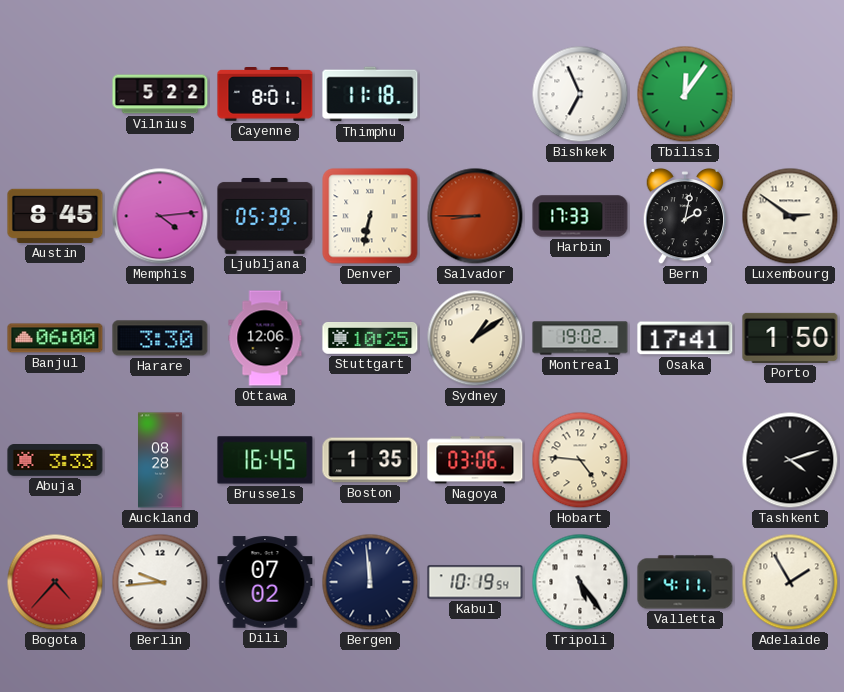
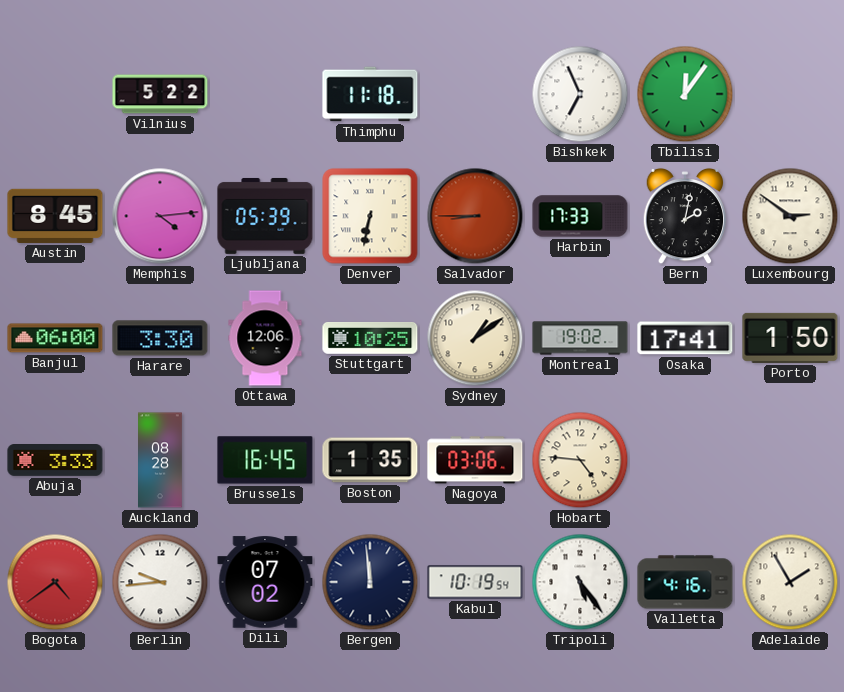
Cayenne: 8:01 -> none
Tashkent: 4:12 -> none
Bogota: 4:37 -> 4:39
Valletta: 4:11 -> 4:16
